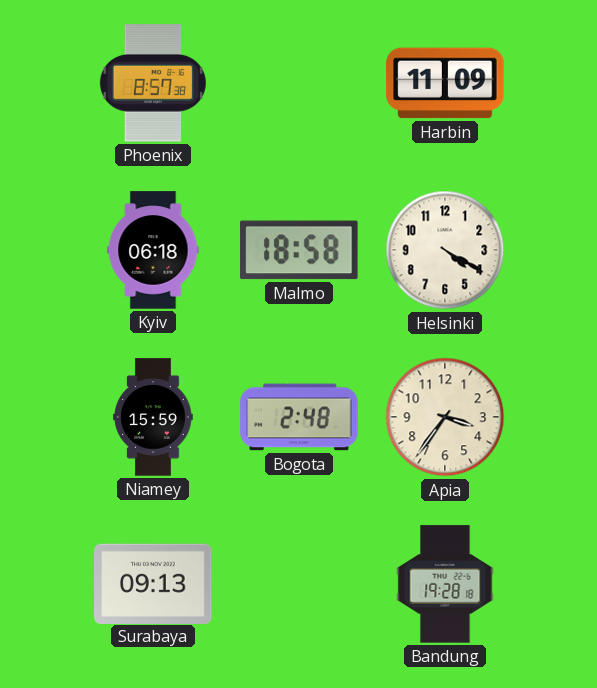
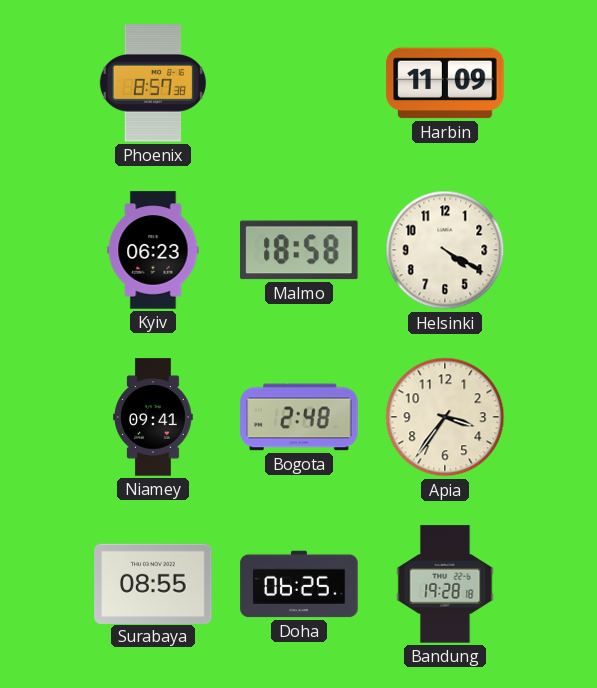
Kyiv: 06:18 -> 06:23
Niamey: 15:59 -> 09:41
Surabaya: 09:13 -> 08:55
Doha: none -> 06:25
